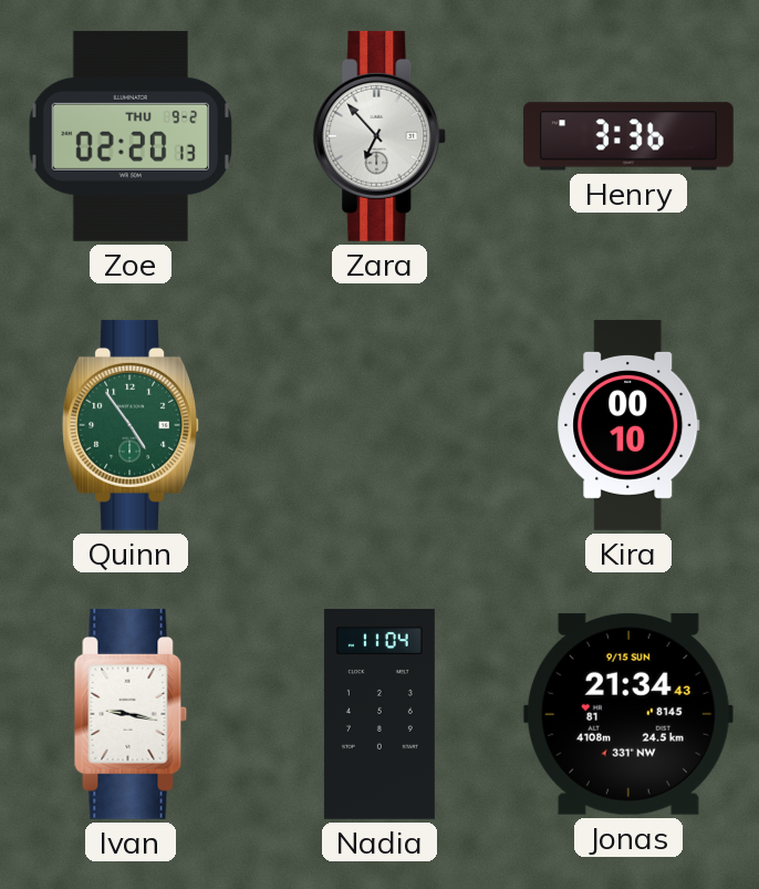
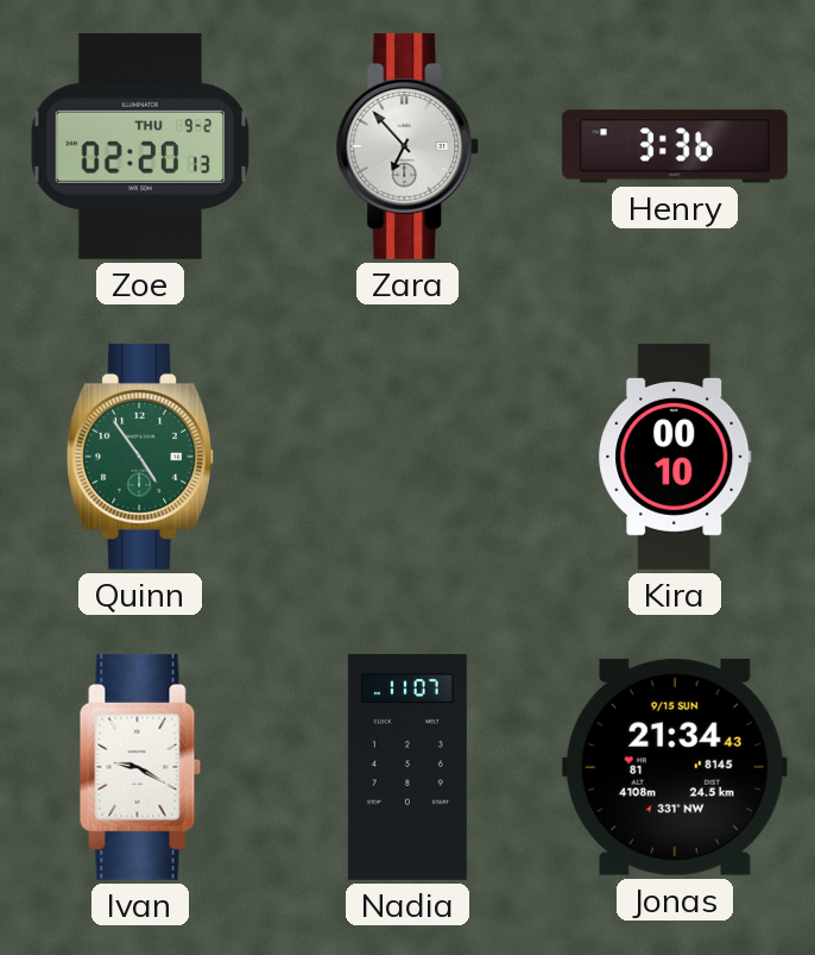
Ivan: 9:17 -> 9:20
Nadia: 11:04 -> 11:07
